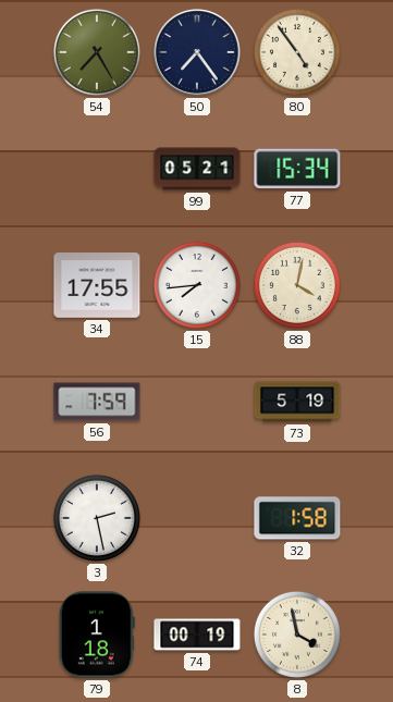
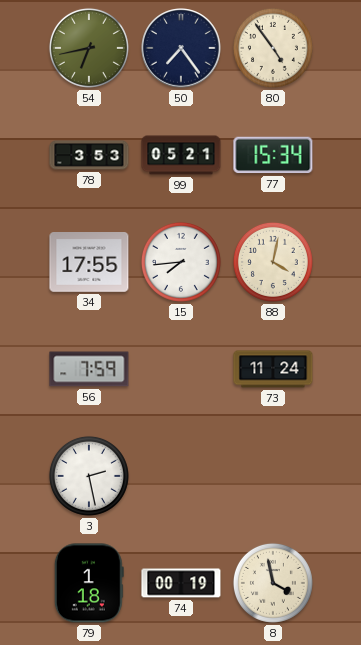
54: 7:25 -> 6:43
78: none -> 3:53
73: 5:19 -> 11:24
32: 1:58 -> none
